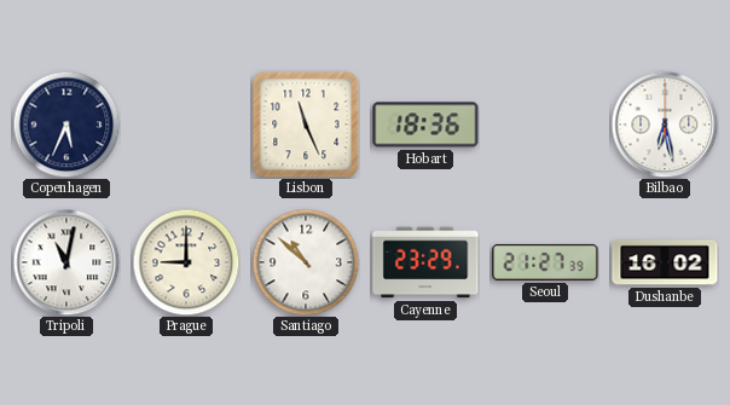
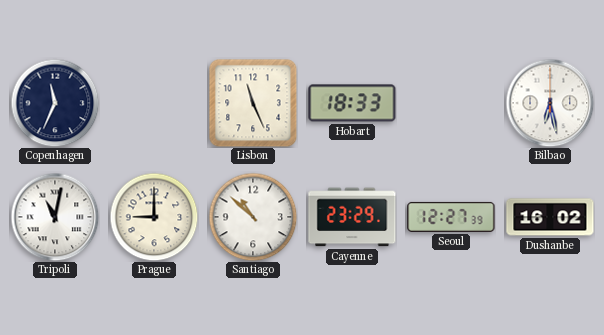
Copenhagen: 5:34 -> 11:34
Hobart: 18:36 -> 18:33
Seoul: 21:27 -> 12:27
